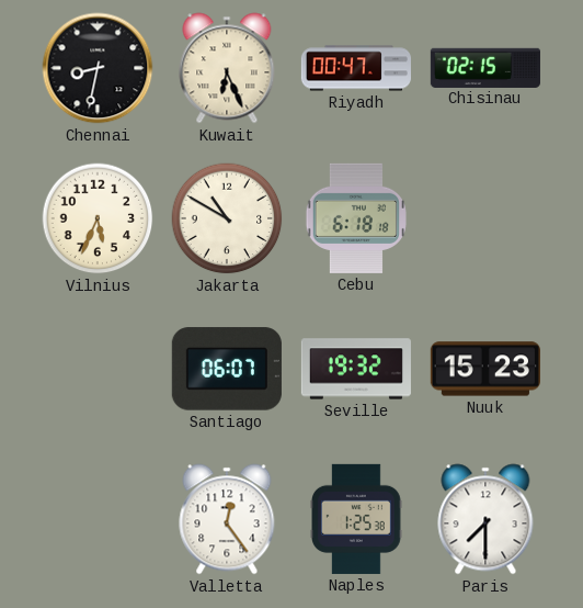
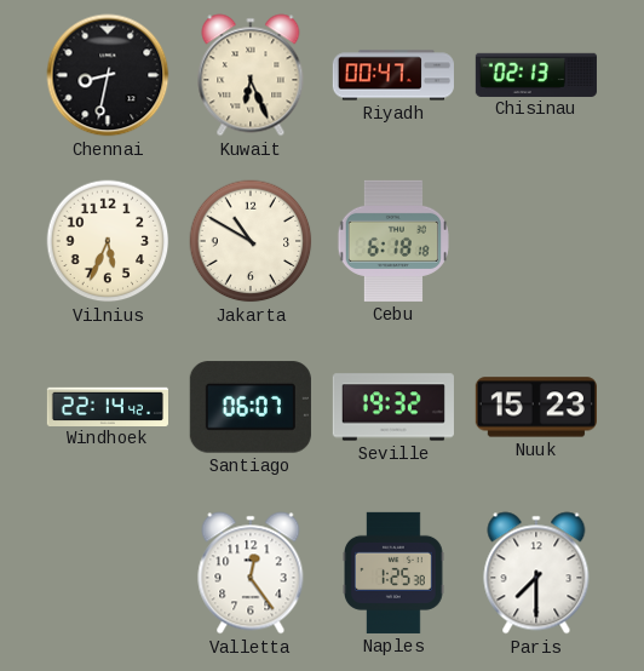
Chisinau: 02:15 -> 02:13
Windhoek: none -> 22:14
